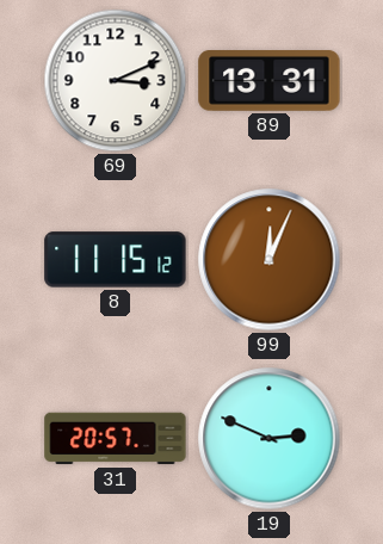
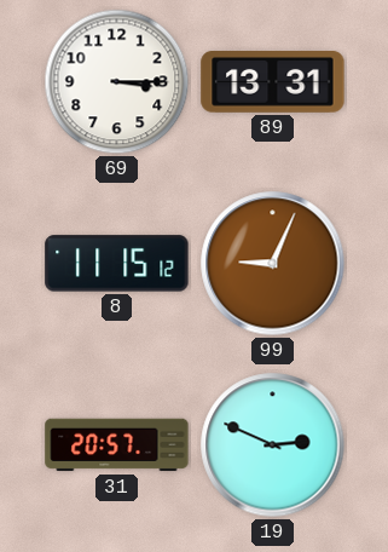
69: 3:11 -> 3:15
99: 12:04 -> 9:04
